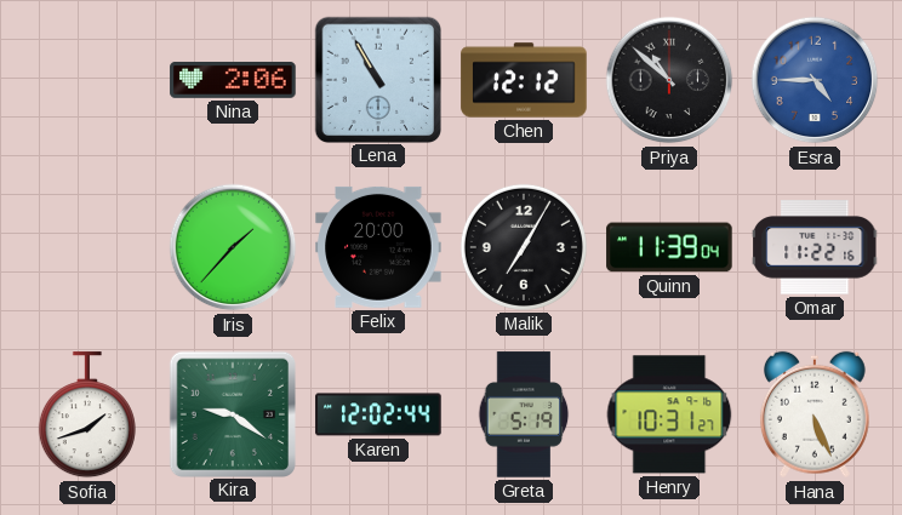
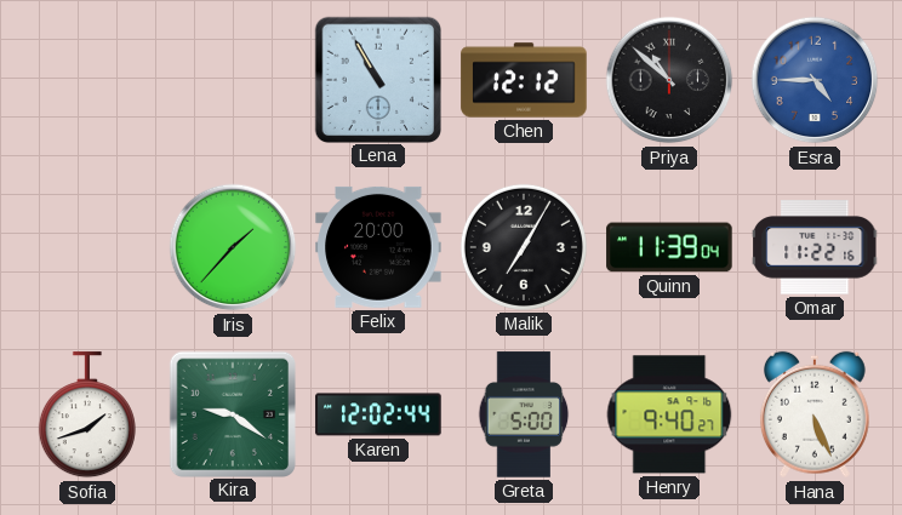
Nina: 2:06 -> none
Greta: 5:19 -> 5:00
Henry: 10:31 -> 9:40
